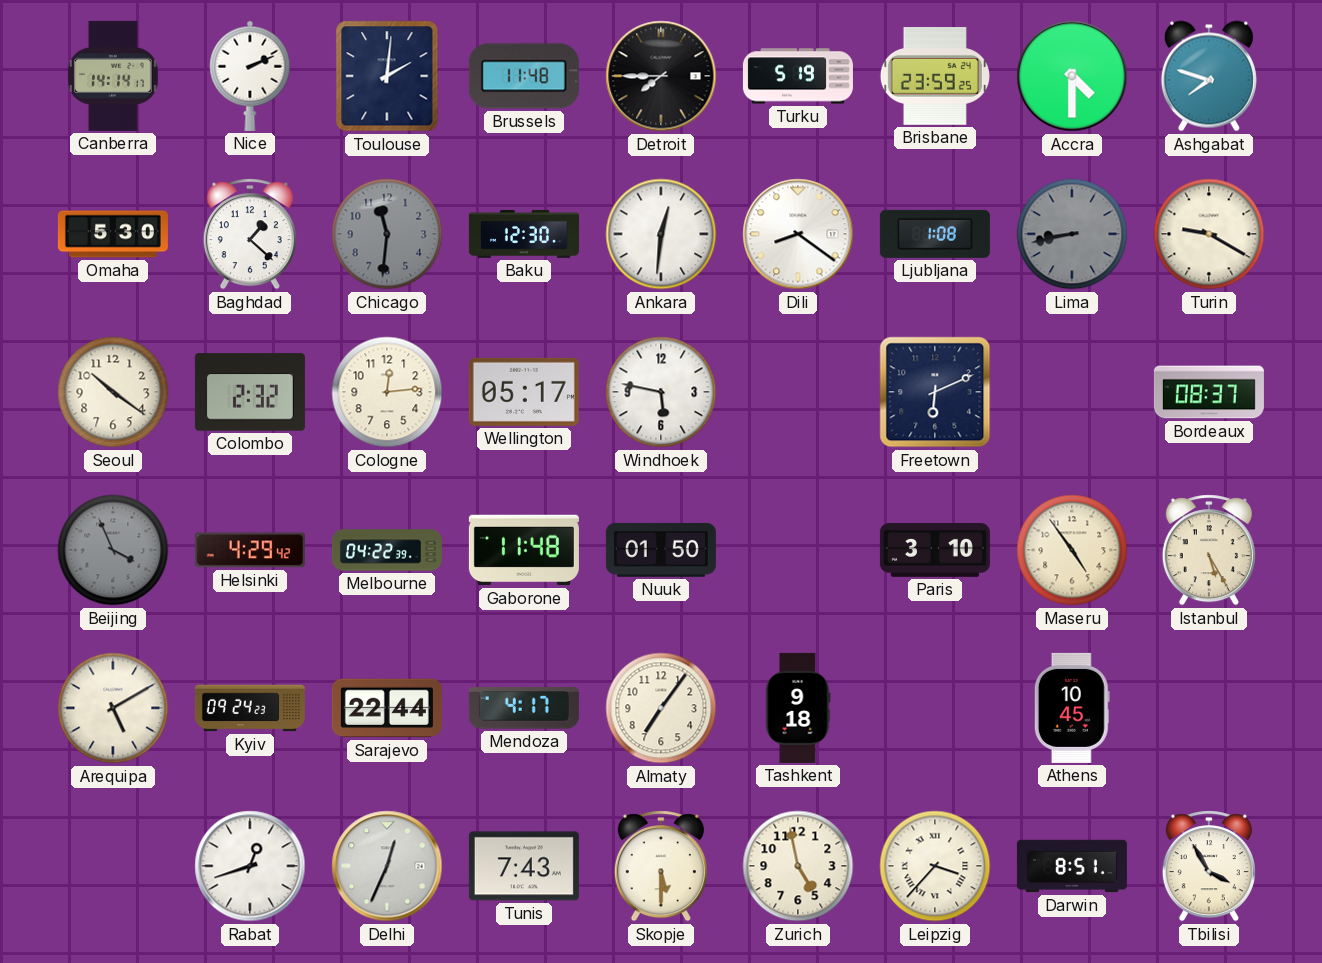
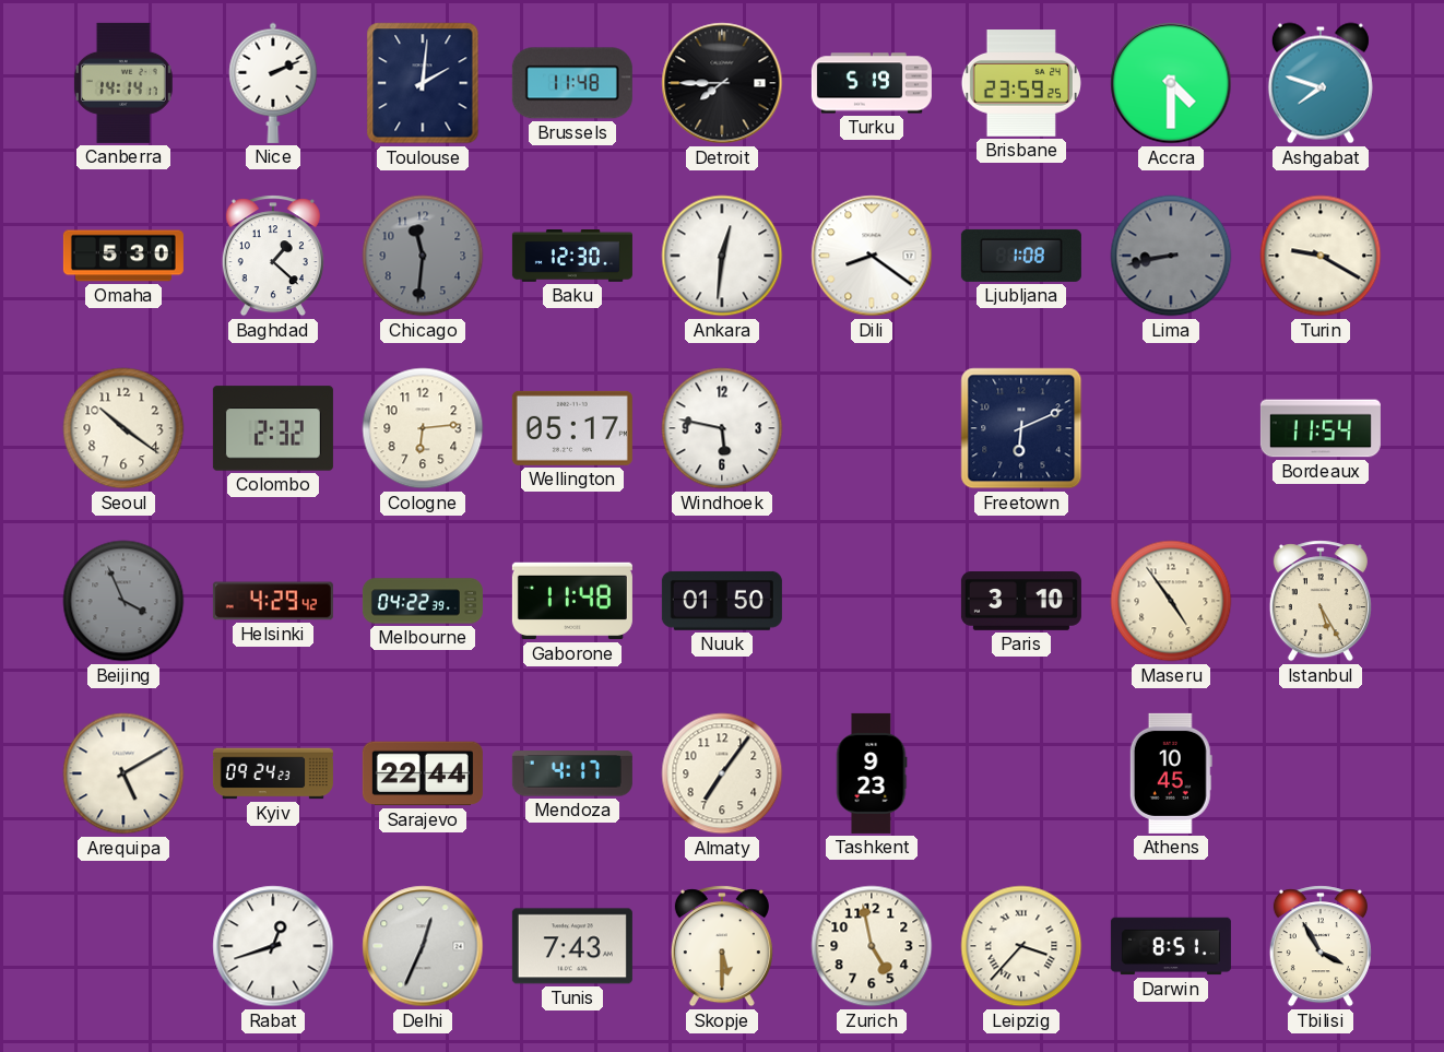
Cologne: 12:14 -> 6:14
Bordeaux: 08:37 -> 11:54
Tashkent: 9:18 -> 9:23
